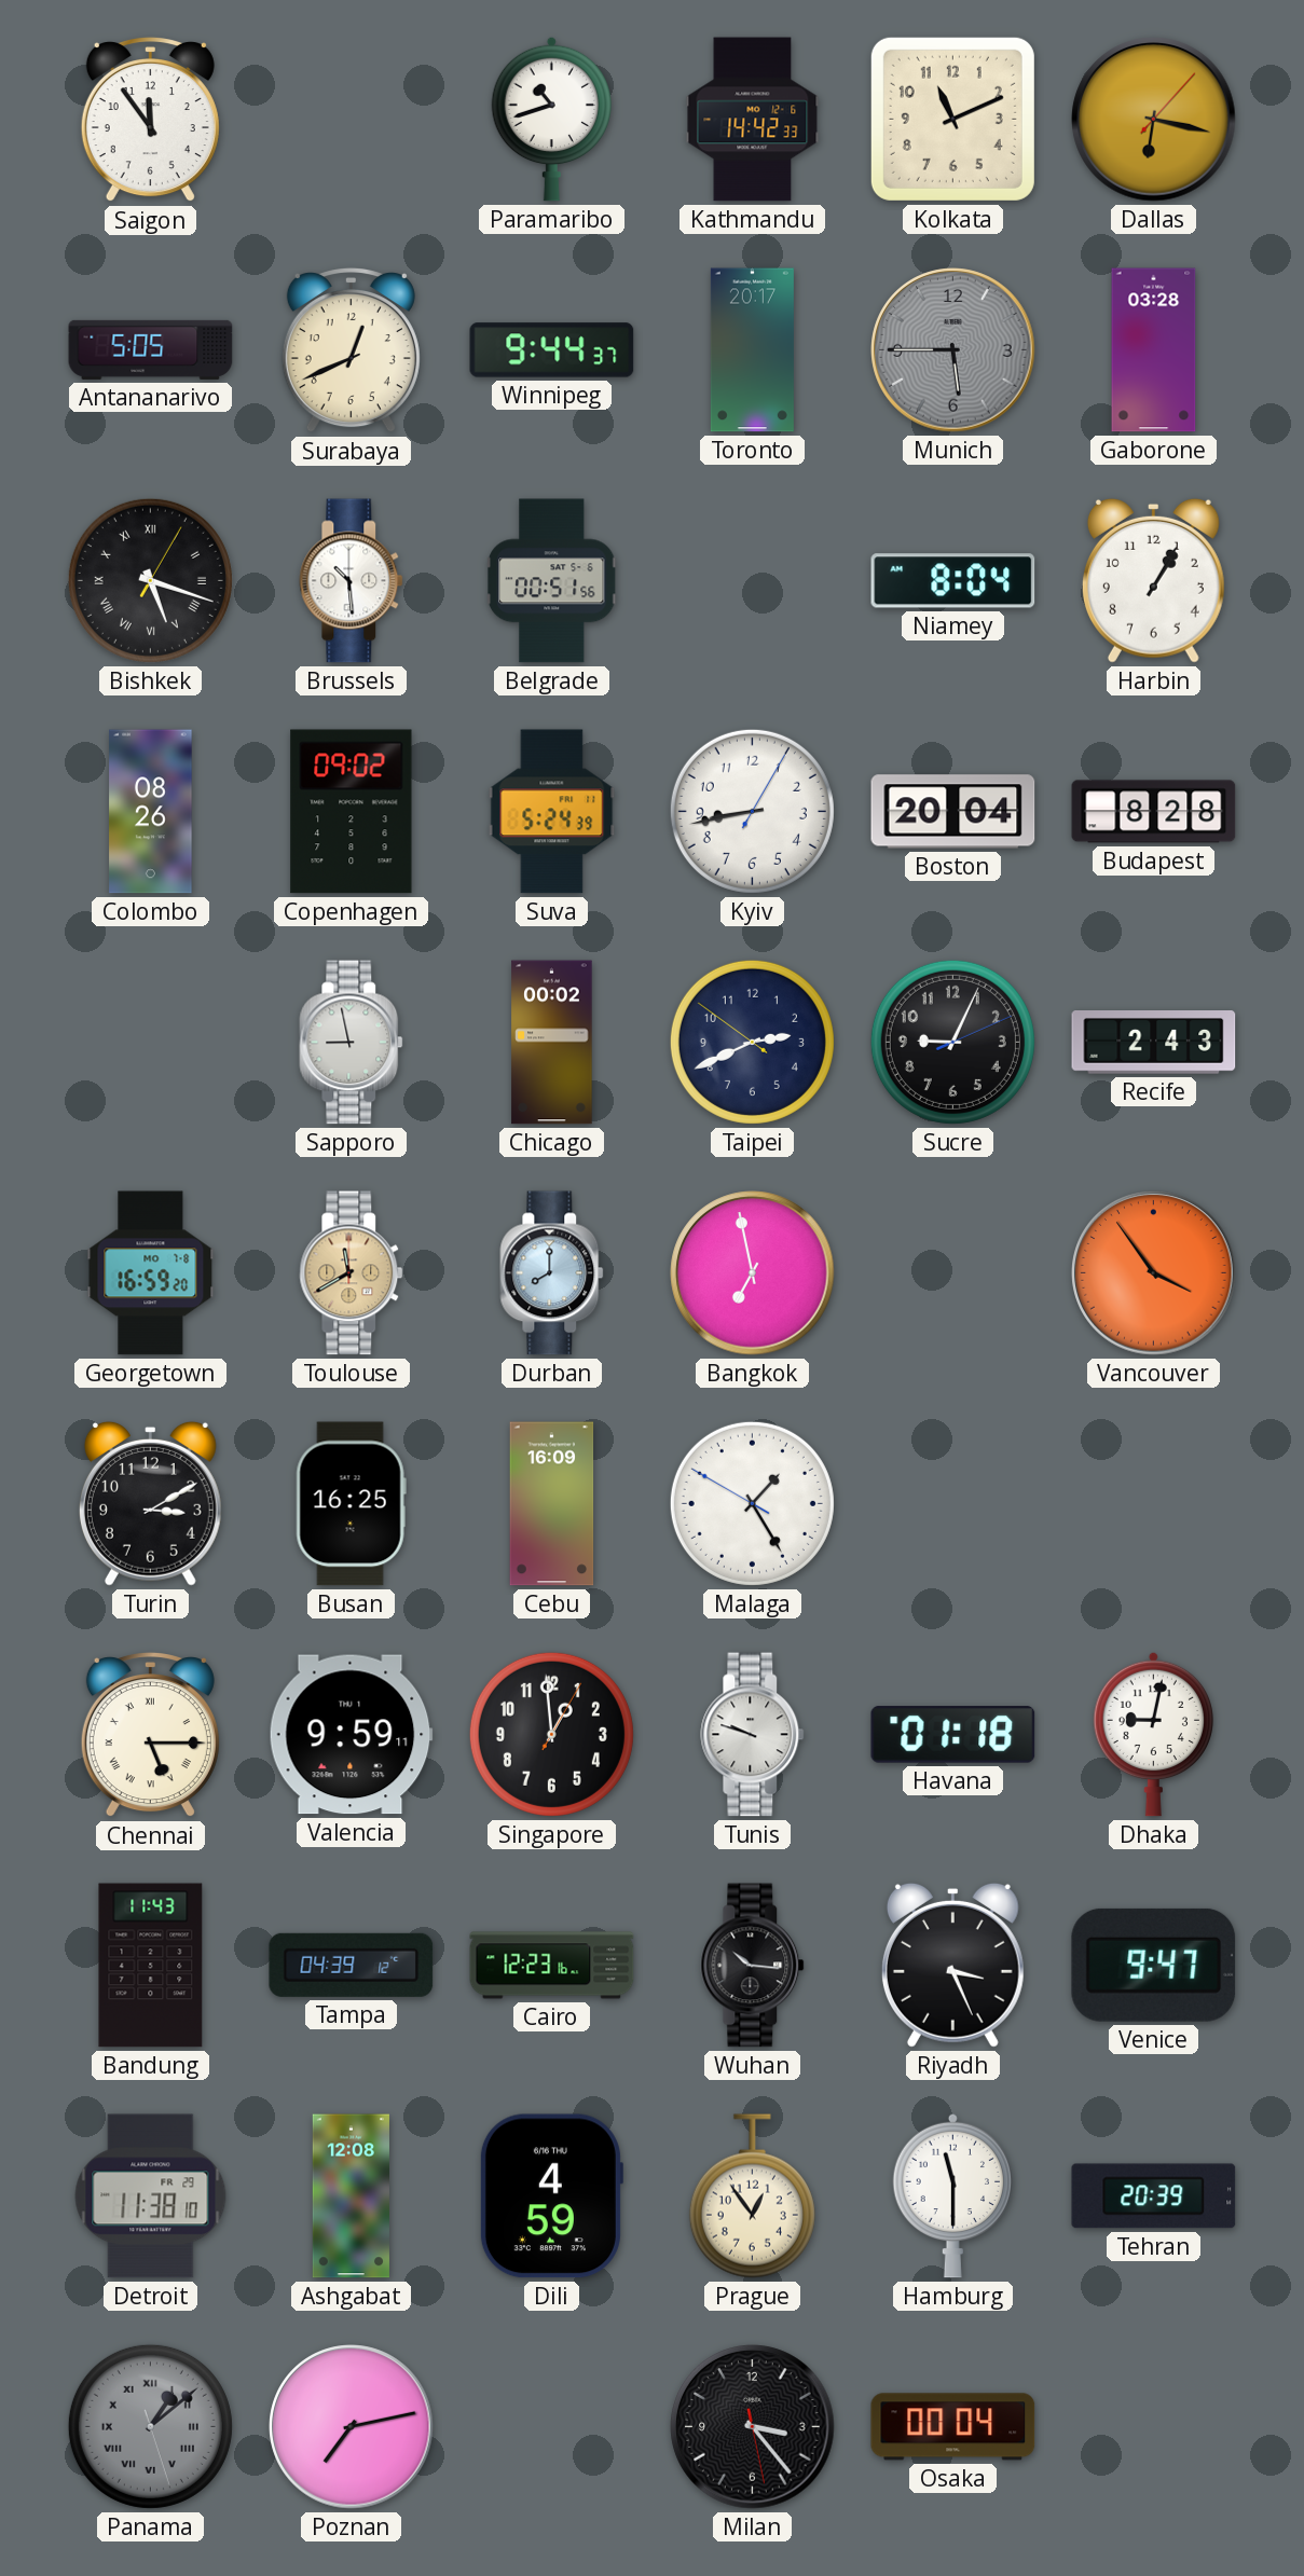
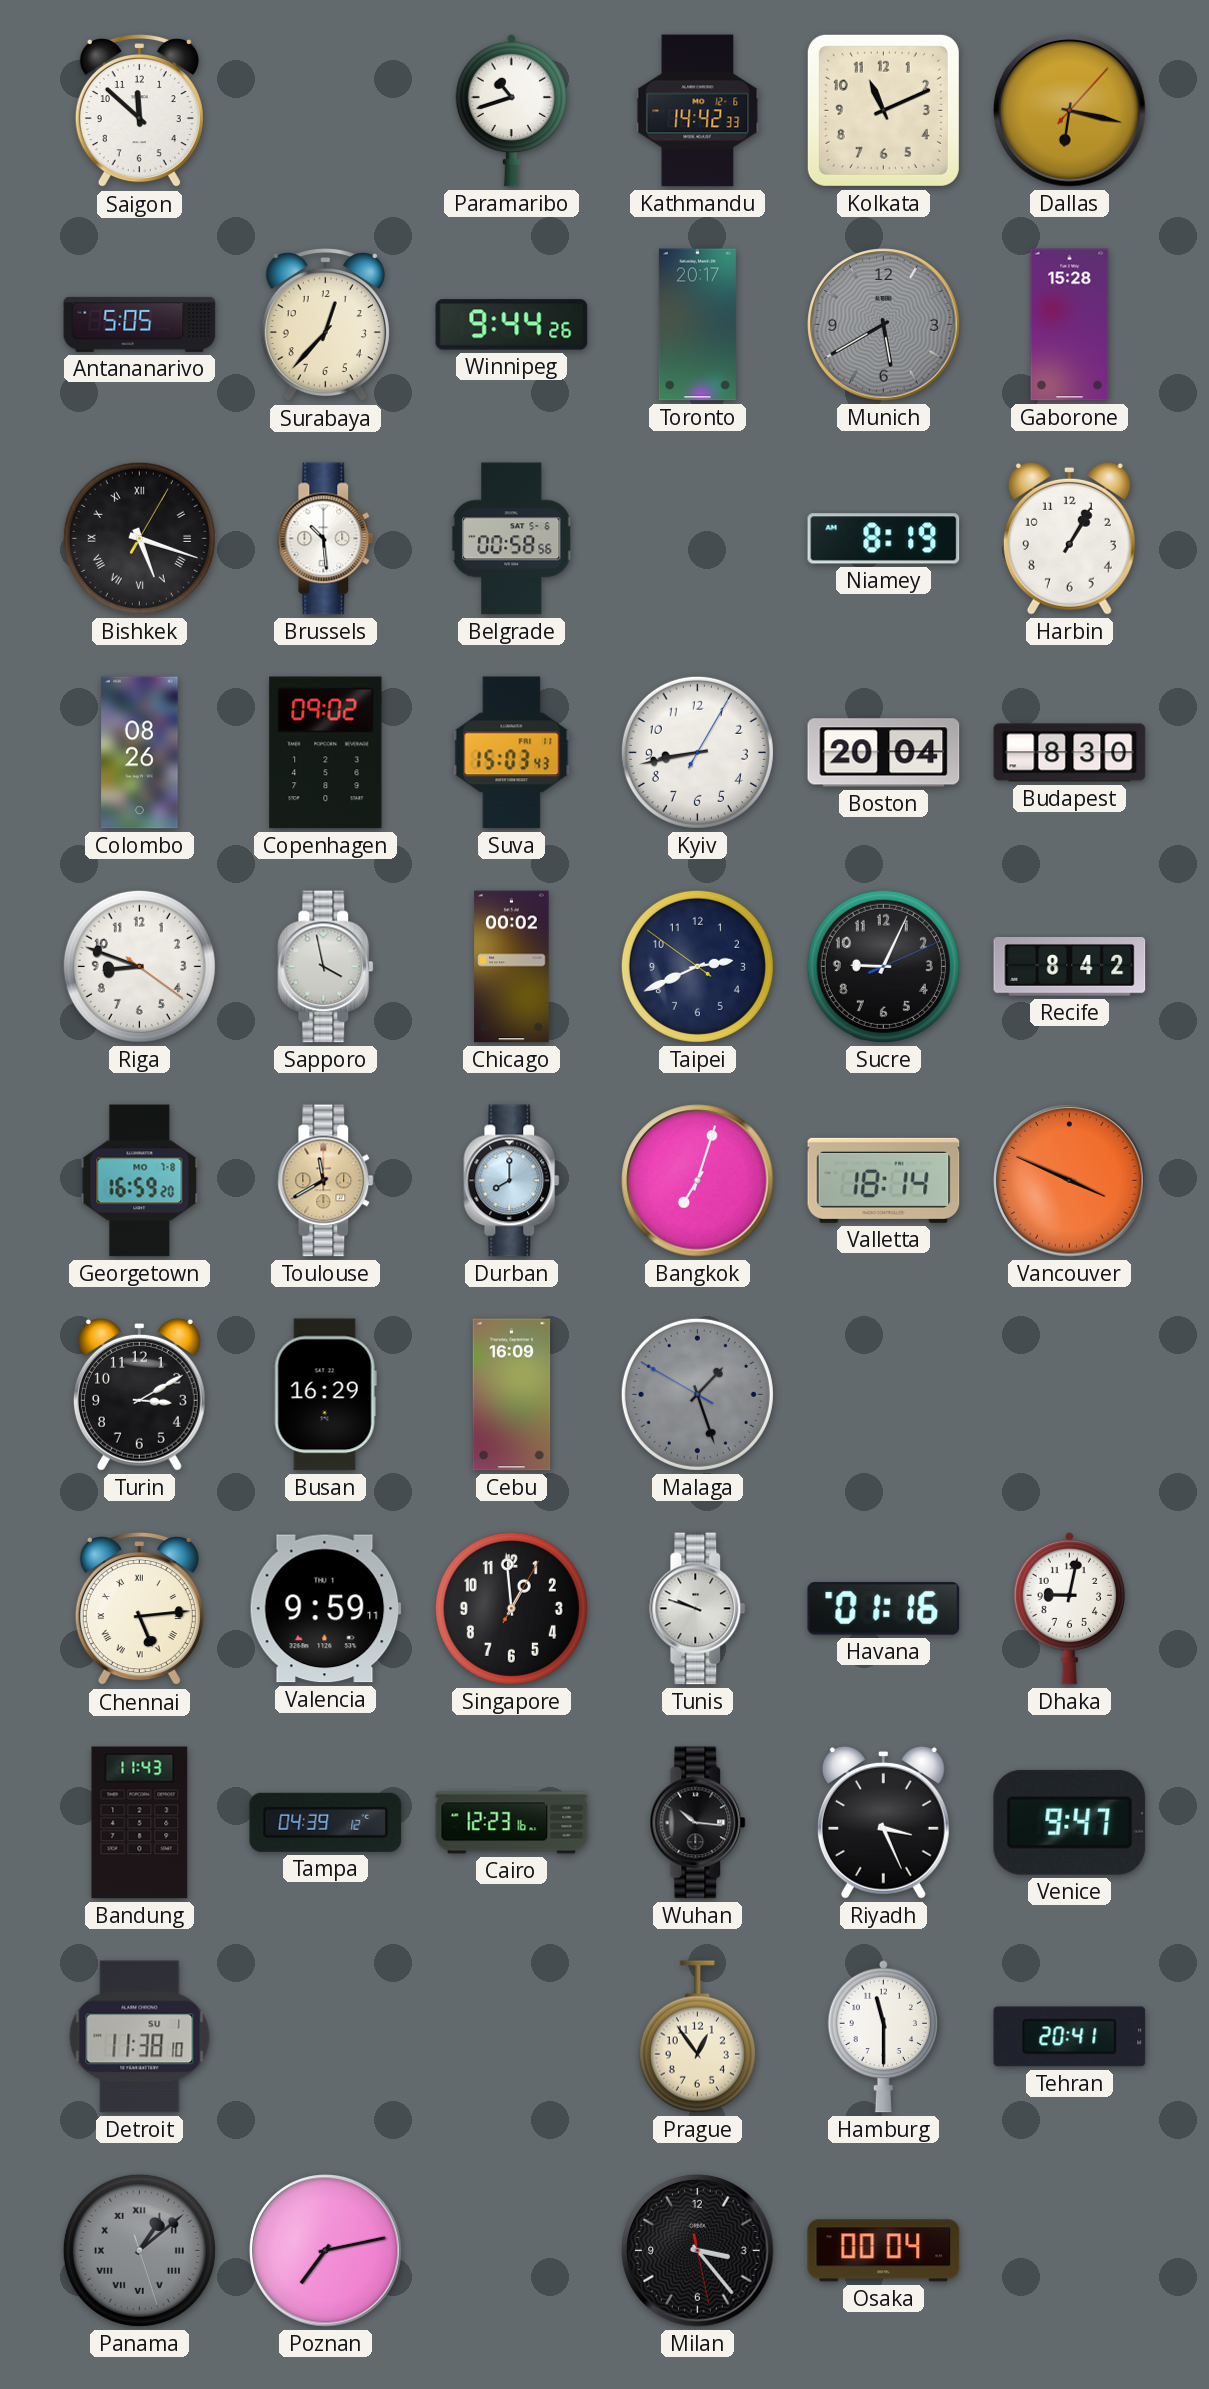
Saigon: 11:54 -> 11:52
Surabaya: 12:41 -> 12:37
Winnipeg: 9:44:37 -> 9:44:26
Munich: 5:45 -> 5:40
Gaborone: 03:28 -> 15:28
Belgrade: 00:51 -> 00:58
Niamey: 8:04 -> 8:19
Suva: 5:24 -> 15:03
Budapest: 8:28 -> 8:30
Riga: none -> 8:48
Sapporo: 8:58 -> 3:58
Recife: 2:43 -> 8:42
Bangkok: 6:58 -> 7:03
Valletta: none -> 18:14
Vancouver: 3:54 -> 3:49
Busan: 16:25 -> 16:29
Malaga: 1:24 -> 1:26
Malaga dial: white -> grey
Chennai: 5:15 -> 5:14
Havana: 01:18 -> 01:16
Detroit date: FR 29 -> SU 1
Ashgabat: 12:08 -> none
Dili: 4:59 -> none
Tehran: 20:39 -> 20:41
